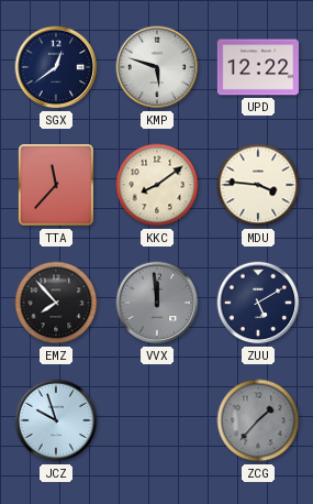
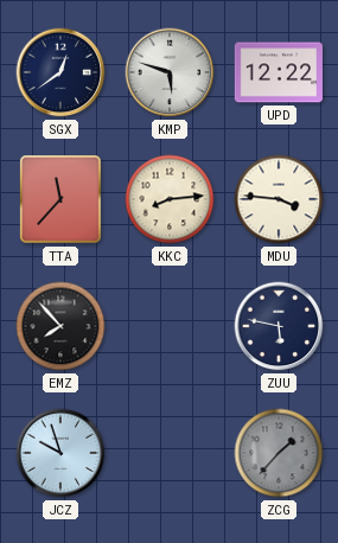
KKC: 8:09 -> 8:14
VVX: 11:59 -> none
ZUU: 5:10 -> 5:47
